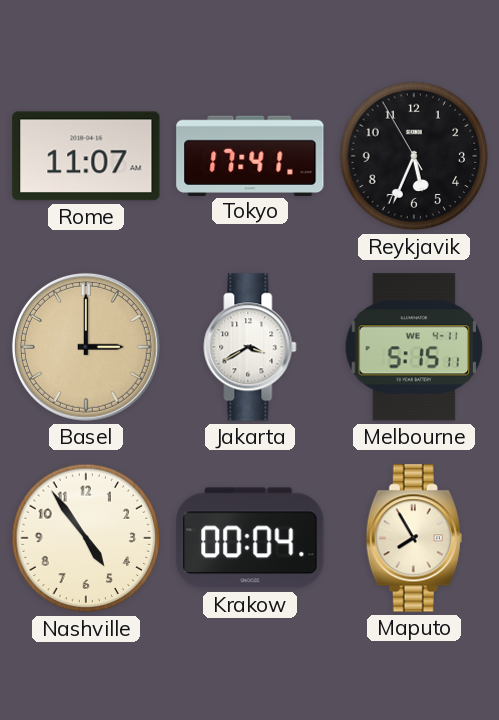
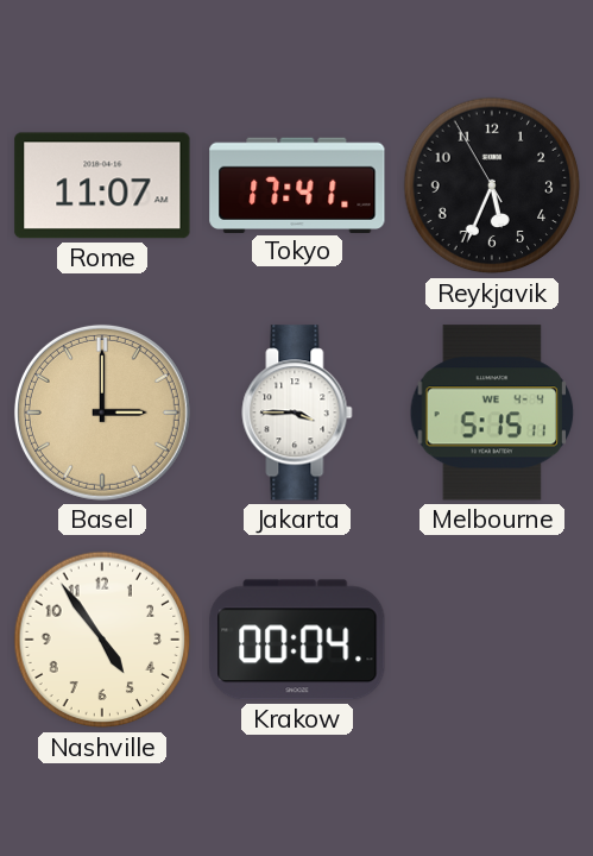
Jakarta: 3:40 -> 3:45
Melbourne date: WE 4-11 -> WE 4-4
Maputo: 7:55 -> none
